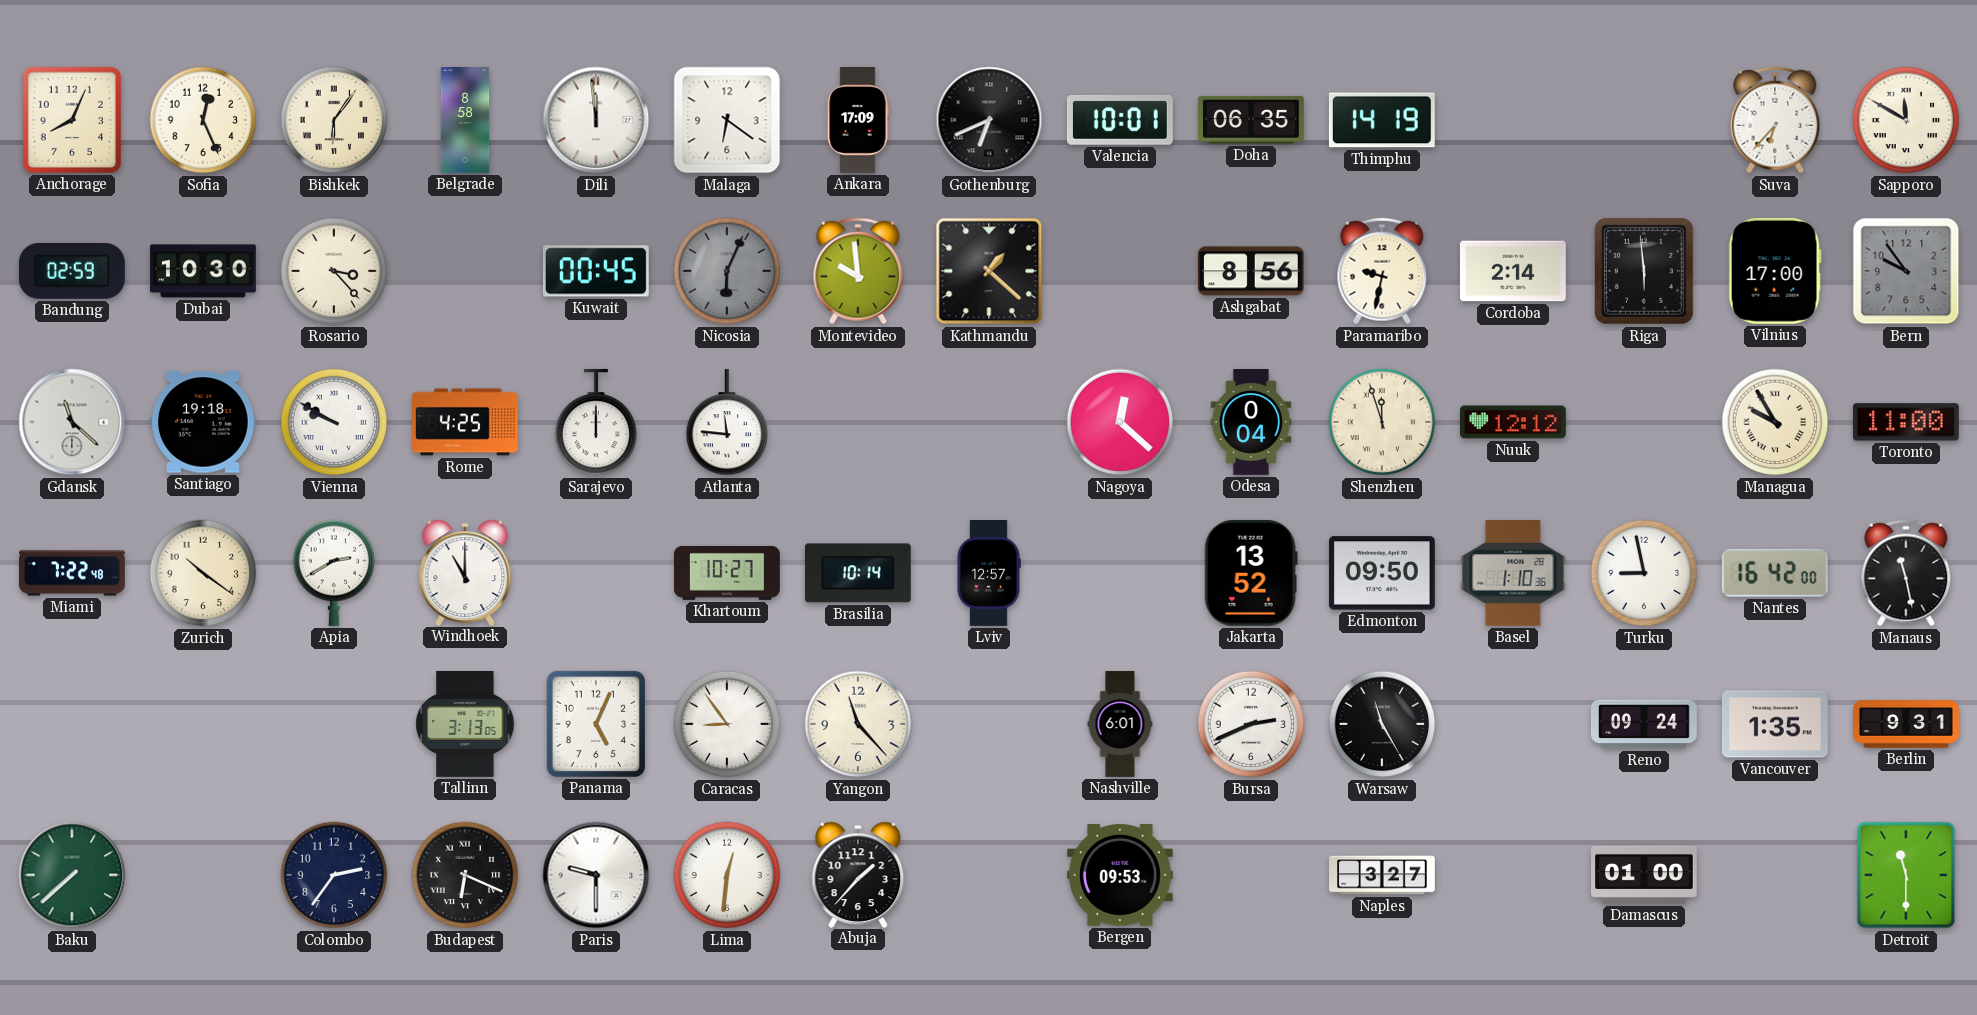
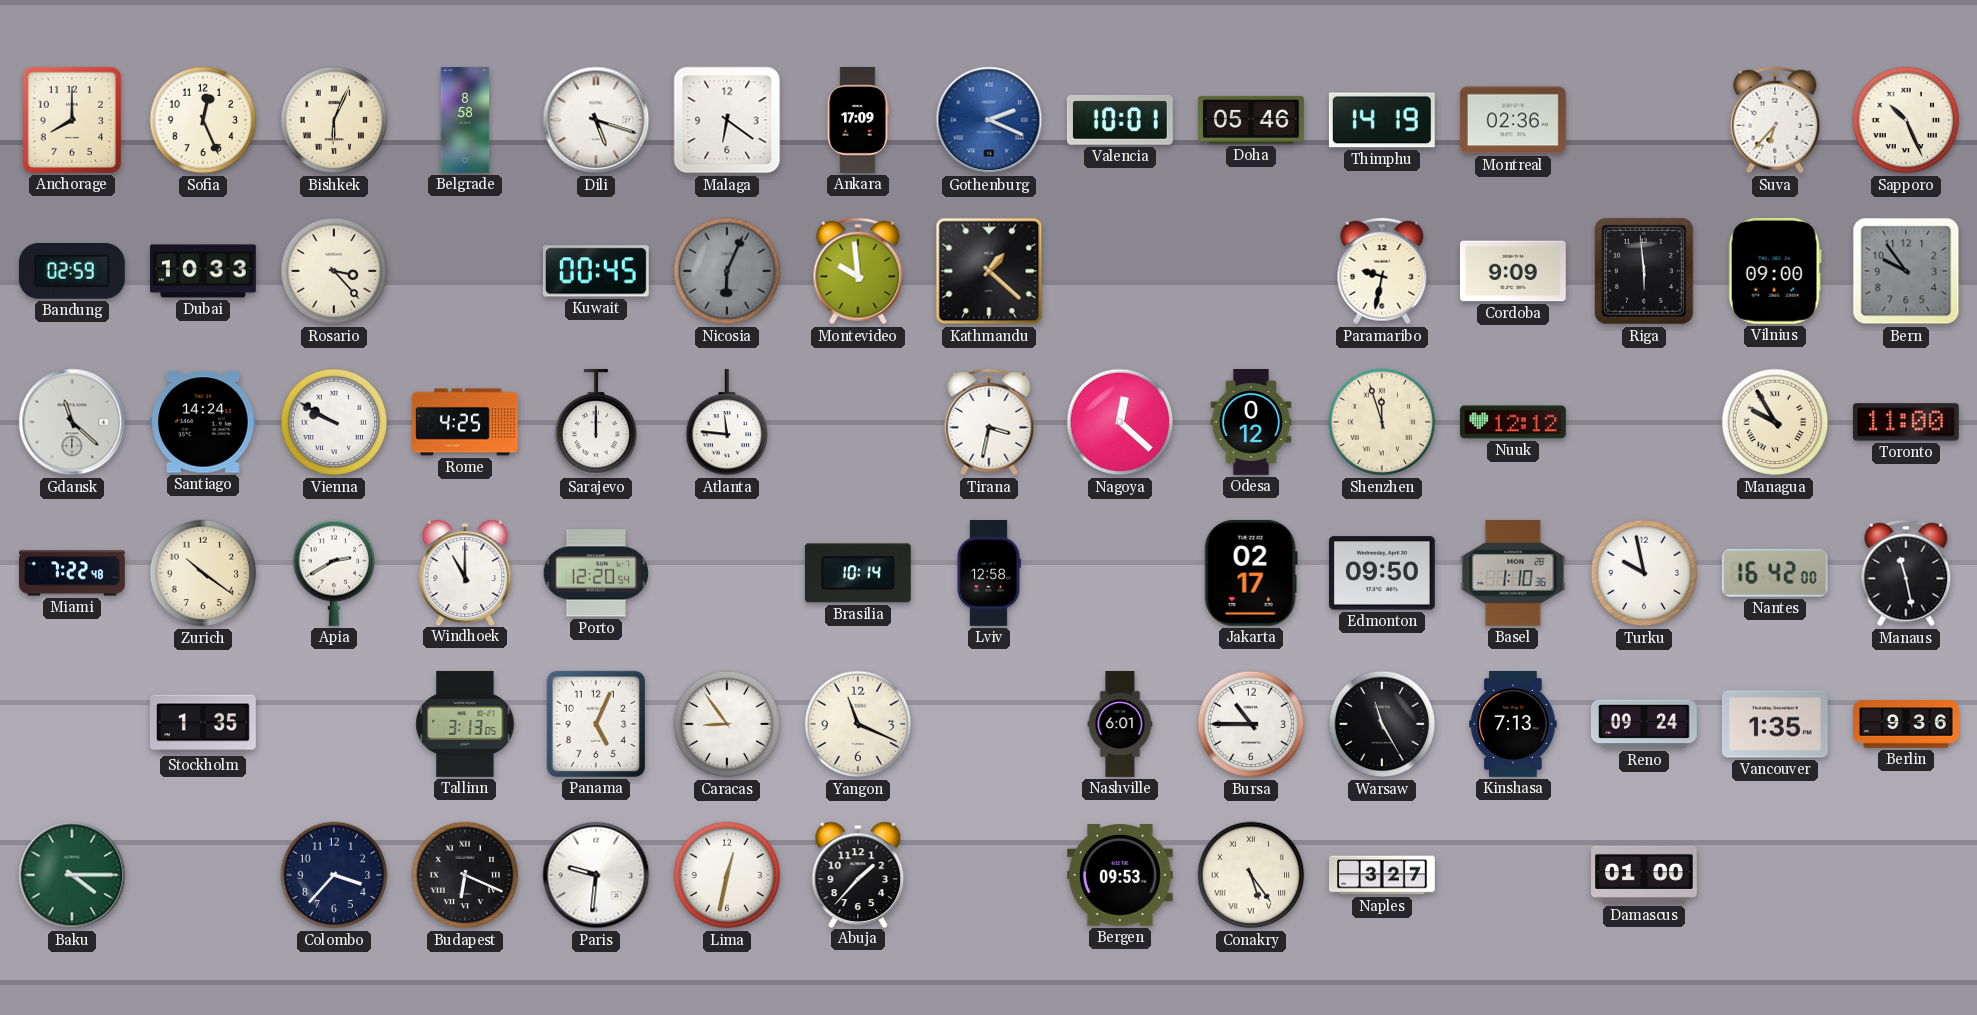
Anchorage: 8:04 -> 8:00
Bishkek: 6:06 -> 6:04
Dili: 11:59 -> 5:18
Gothenburg: 6:41 -> 2:19
Gothenburg dial: black -> blue
Doha: 06:35 -> 05:46
Montreal: none -> 02:36
Sapporo: 11:50 -> 10:26
Dubai: 10:30 -> 10:33
Ashgabat: 8:56 -> none
Cordoba: 2:14 -> 9:09
Vilnius: 17:00 -> 09:00
Santiago: 19:18 -> 14:24
Tirana: none -> 3:32
Odesa: 0:04 -> 0:12
Porto: none -> 12:20
Khartoum: 10:27 -> none
Lviv: 12:57 -> 12:58
Jakarta: 13:52 -> 02:17
Turku: 8:58 -> 9:58
Stockholm: none -> 1:35
Yangon: 11:23 -> 11:19
Bursa: 2:41 -> 10:45
Kinshasa: none -> 7:13
Berlin: 9:31 -> 9:36
Baku: 7:38 -> 4:15
Colombo: 2:36 -> 3:37
Paris: 9:30 -> 9:31
Lima: 12:31 -> 12:32
Conakry: none -> 5:24
Detroit: 11:30 -> none
